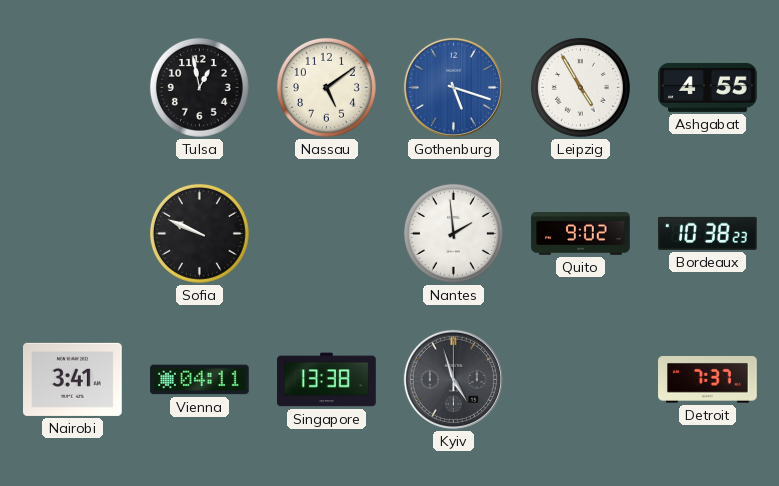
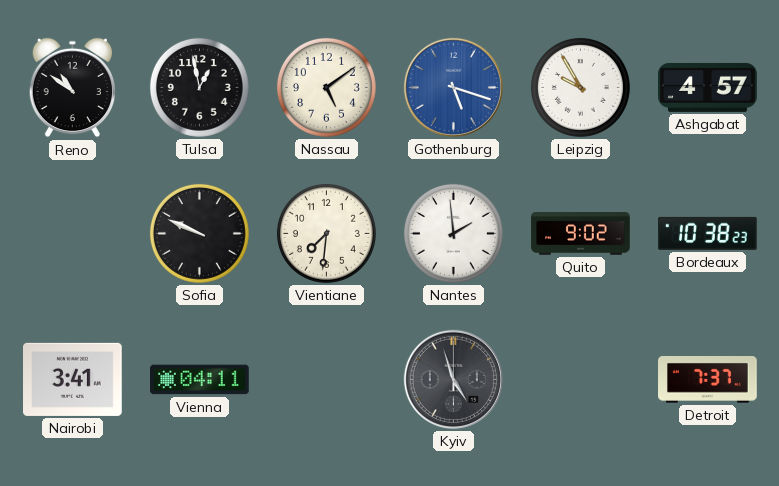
Reno: none -> 10:51
Leipzig: 4:55 -> 9:55
Ashgabat: 4:55 -> 4:57
Vientiane: none -> 7:31
Singapore: 13:38 -> none
